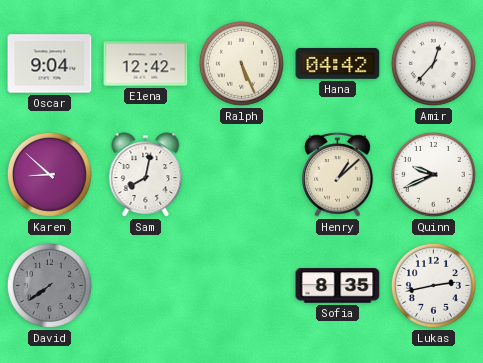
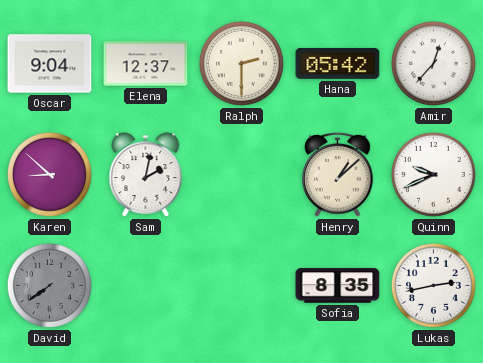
Elena: 12:42 -> 12:37
Ralph: 5:26 -> 2:30
Hana: 04:42 -> 05:42
Sam: 8:02 -> 2:02
